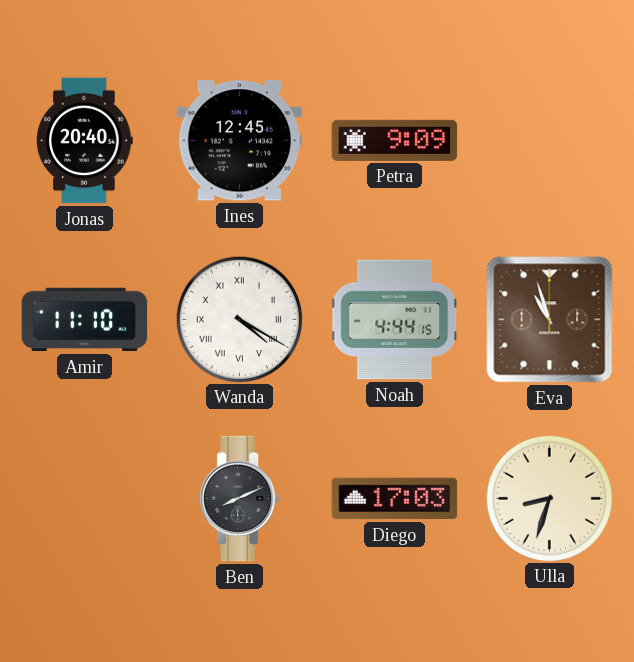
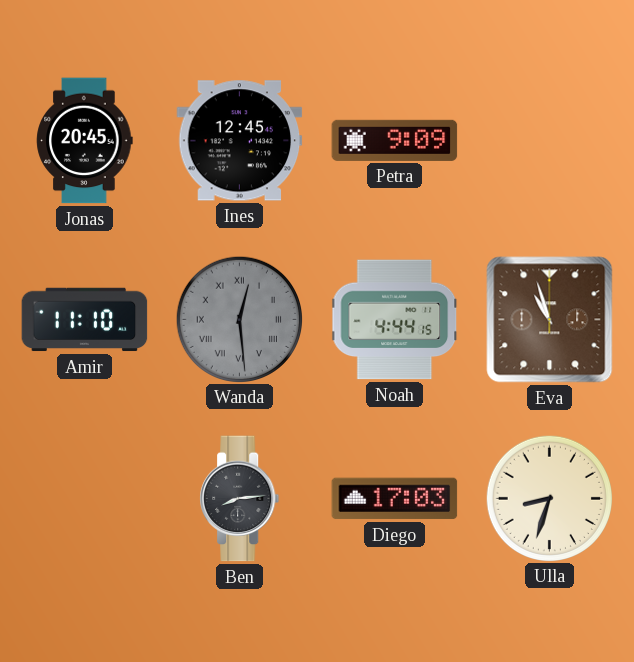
Jonas: 20:40 -> 20:45
Wanda: 4:20 -> 12:29
Wanda dial: white -> grey
Ben: 8:11 -> 8:14
